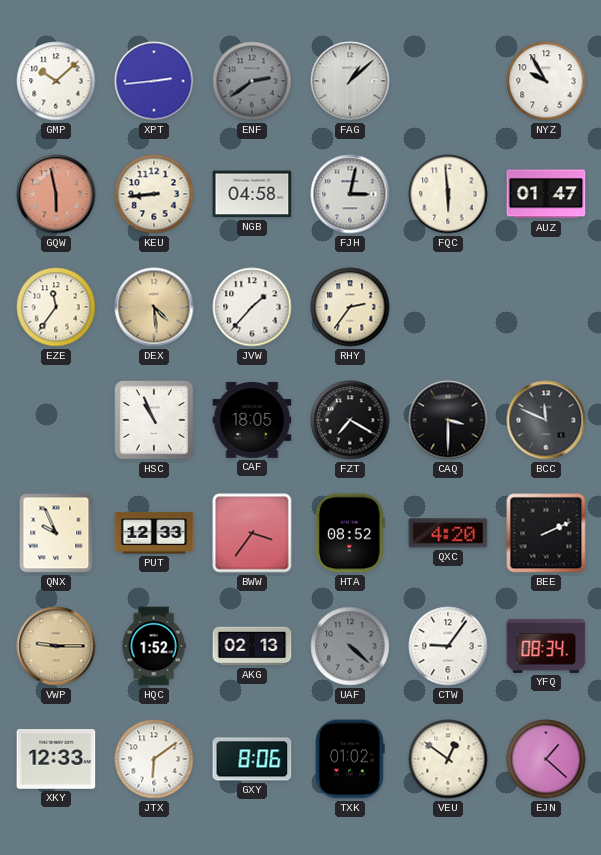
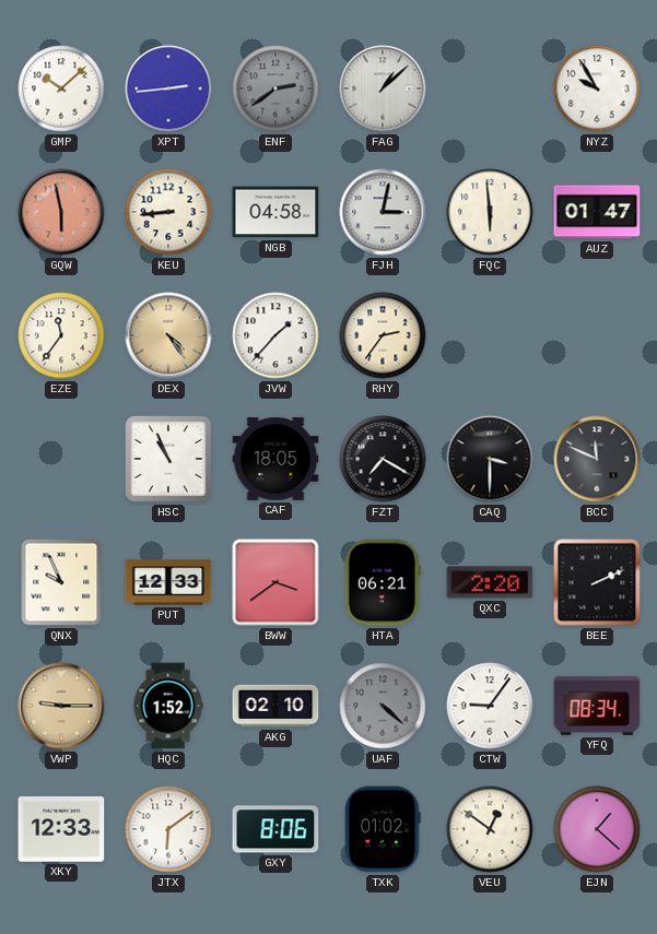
DEX: 4:29 -> 4:24
BWW: 3:36 -> 3:39
HTA: 08:52 -> 06:21
QXC: 4:20 -> 2:20
AKG: 02:13 -> 02:10
